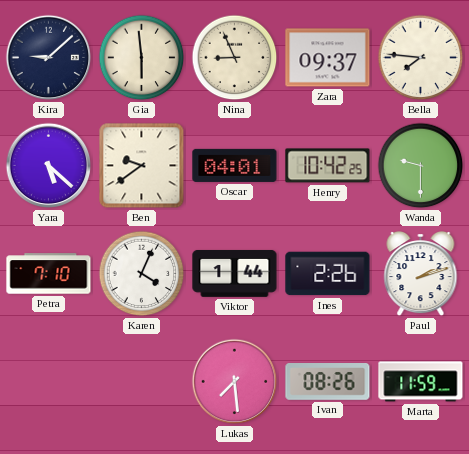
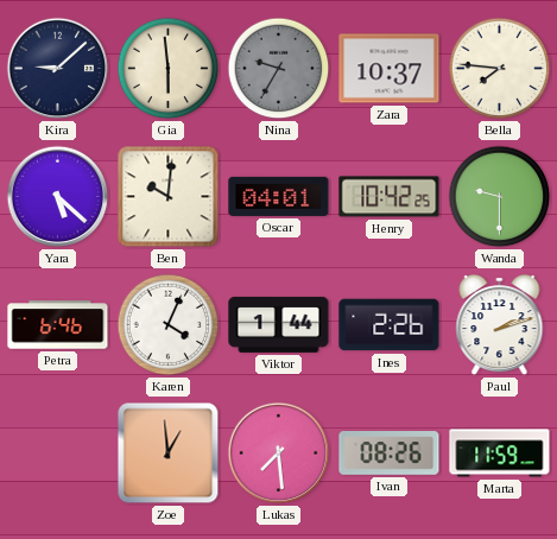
Nina: 8:56 -> 9:35
Nina dial: cream -> grey
Zara: 09:37 -> 10:37
Ben: 9:39 -> 10:01
Petra: 7:10 -> 6:46
Zoe: none -> 12:59
